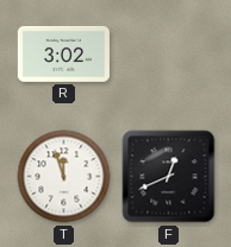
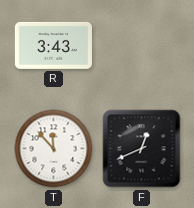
R: 3:02 -> 3:43
T: 11:57 -> 11:53
